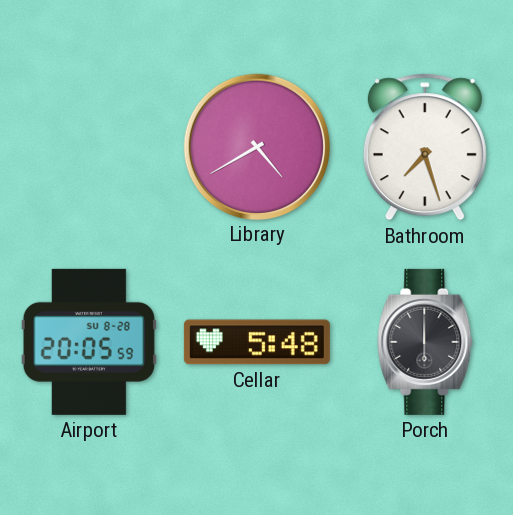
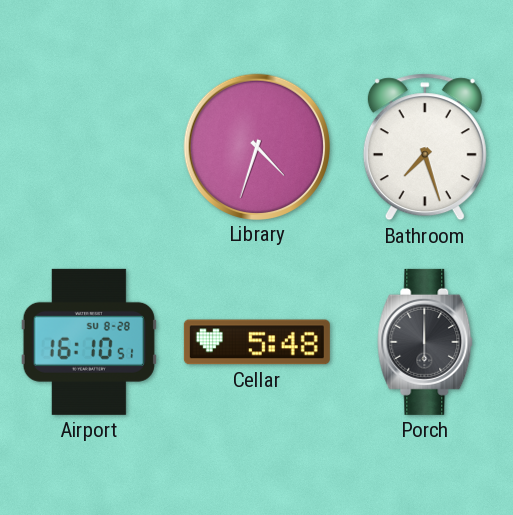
Library: 4:40 -> 4:33
Airport: 20:05 -> 16:10
